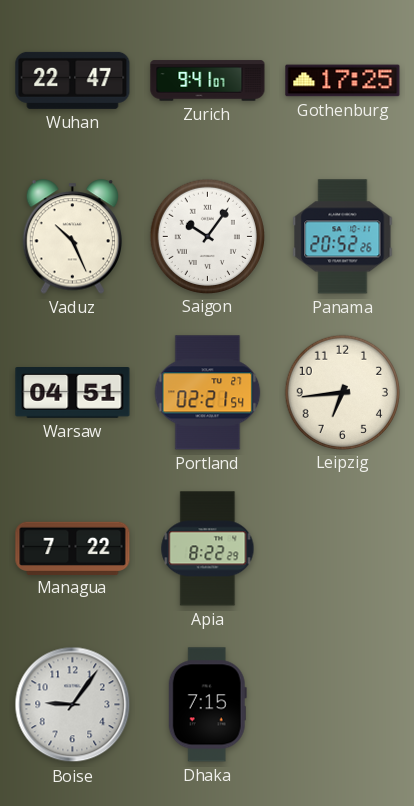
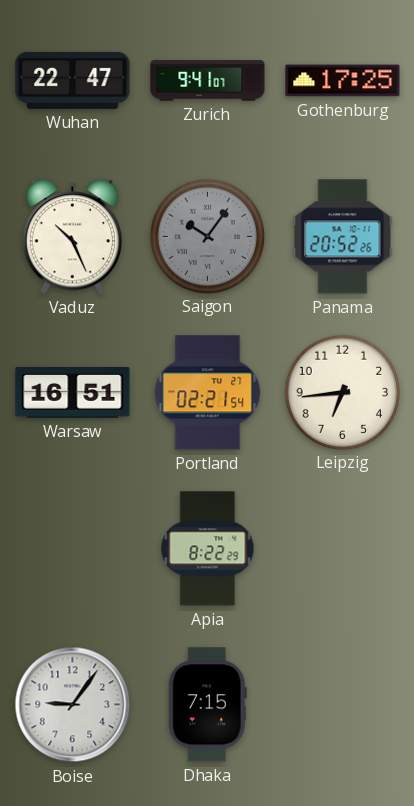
Saigon dial: white -> grey
Warsaw: 04:51 -> 16:51
Managua: 7:22 -> none
